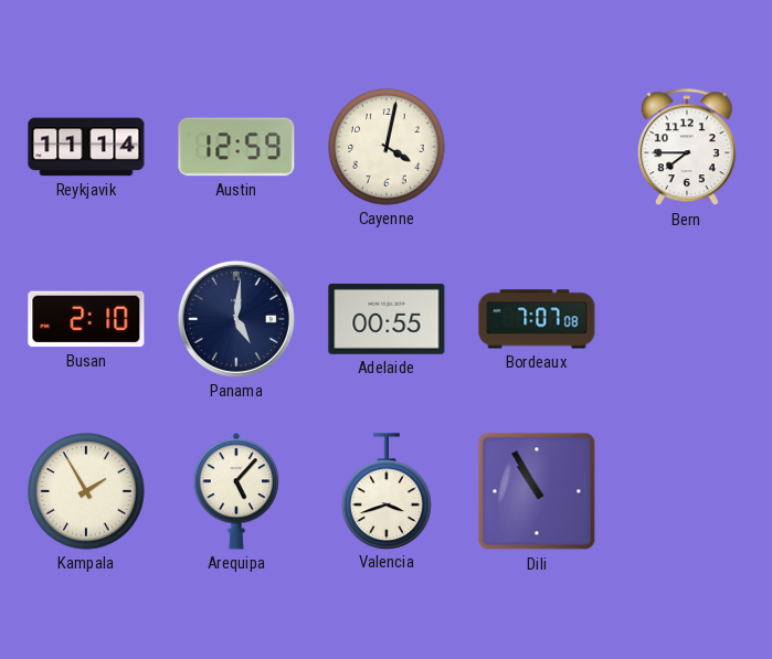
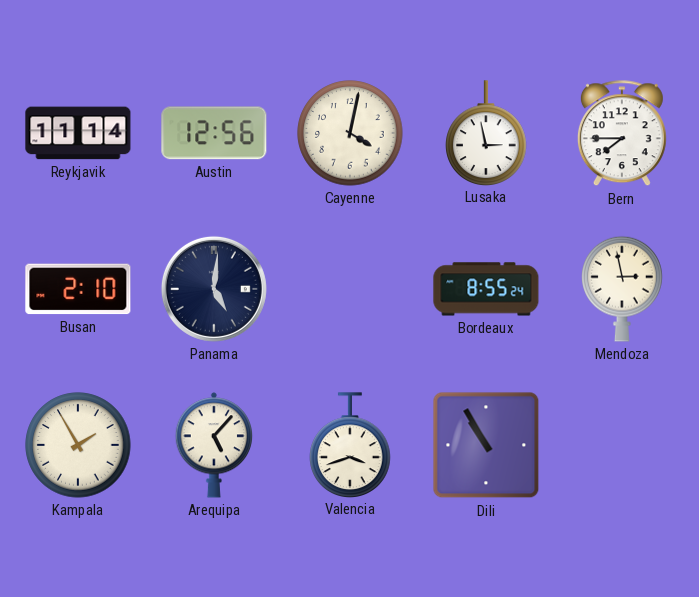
Austin: 12:59 -> 12:56
Lusaka: none -> 2:58
Adelaide: 00:55 -> none
Bordeaux: 7:07 -> 8:55
Mendoza: none -> 2:58
